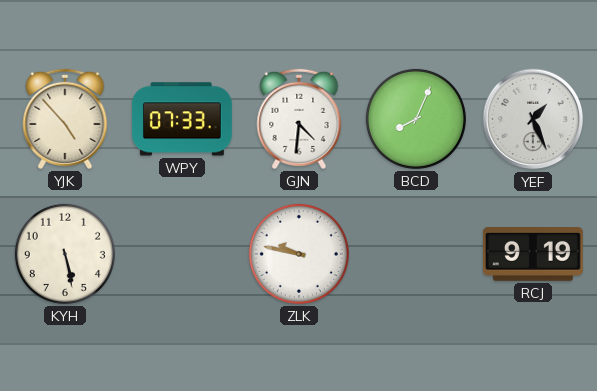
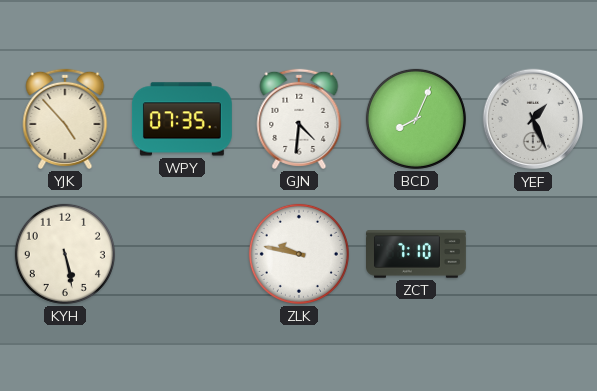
WPY: 07:33 -> 07:35
ZCT: none -> 7:10
RCJ: 9:19 -> none
